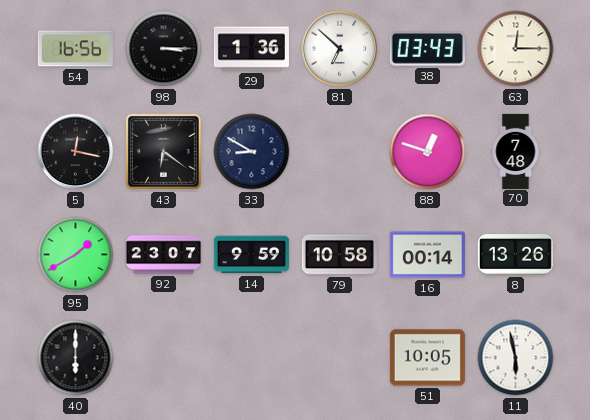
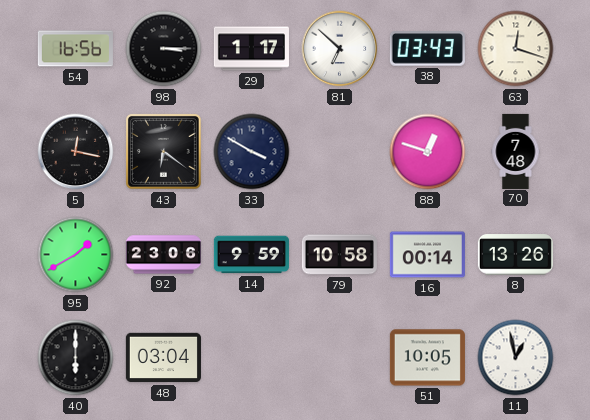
29: 1:36 -> 1:17
63: 12:15 -> 12:18
33: 8:50 -> 3:50
92: 23:07 -> 23:06
48: none -> 03:04
11: 5:58 -> 12:58
